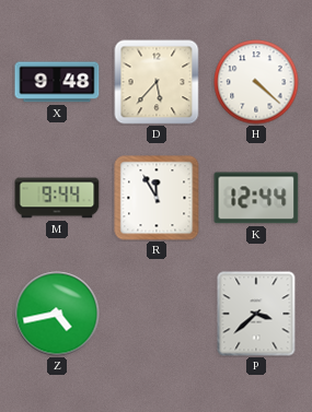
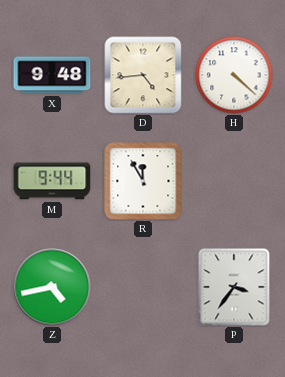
D: 5:37 -> 4:44
K: 12:44 -> none
P: 3:38 -> 3:36
